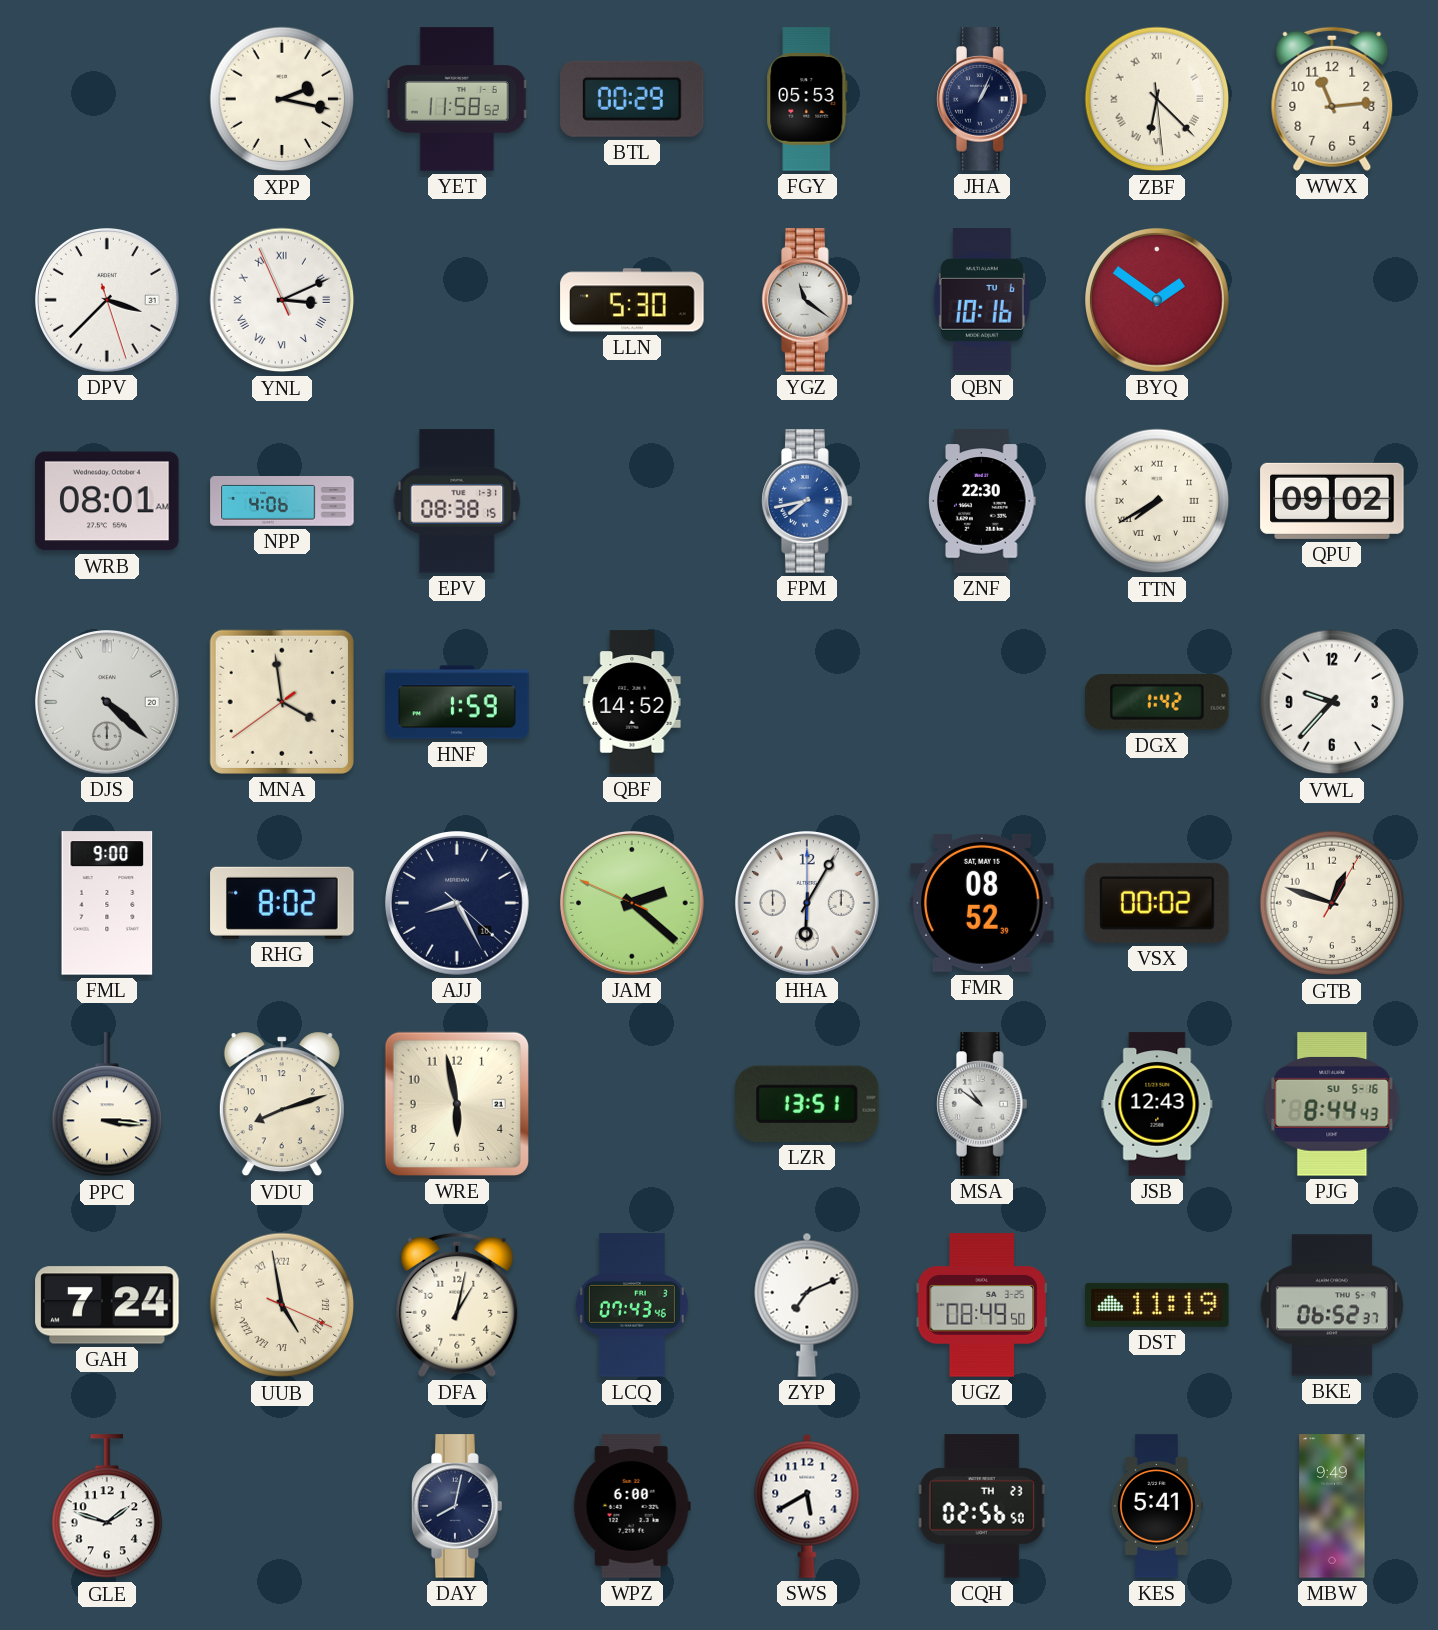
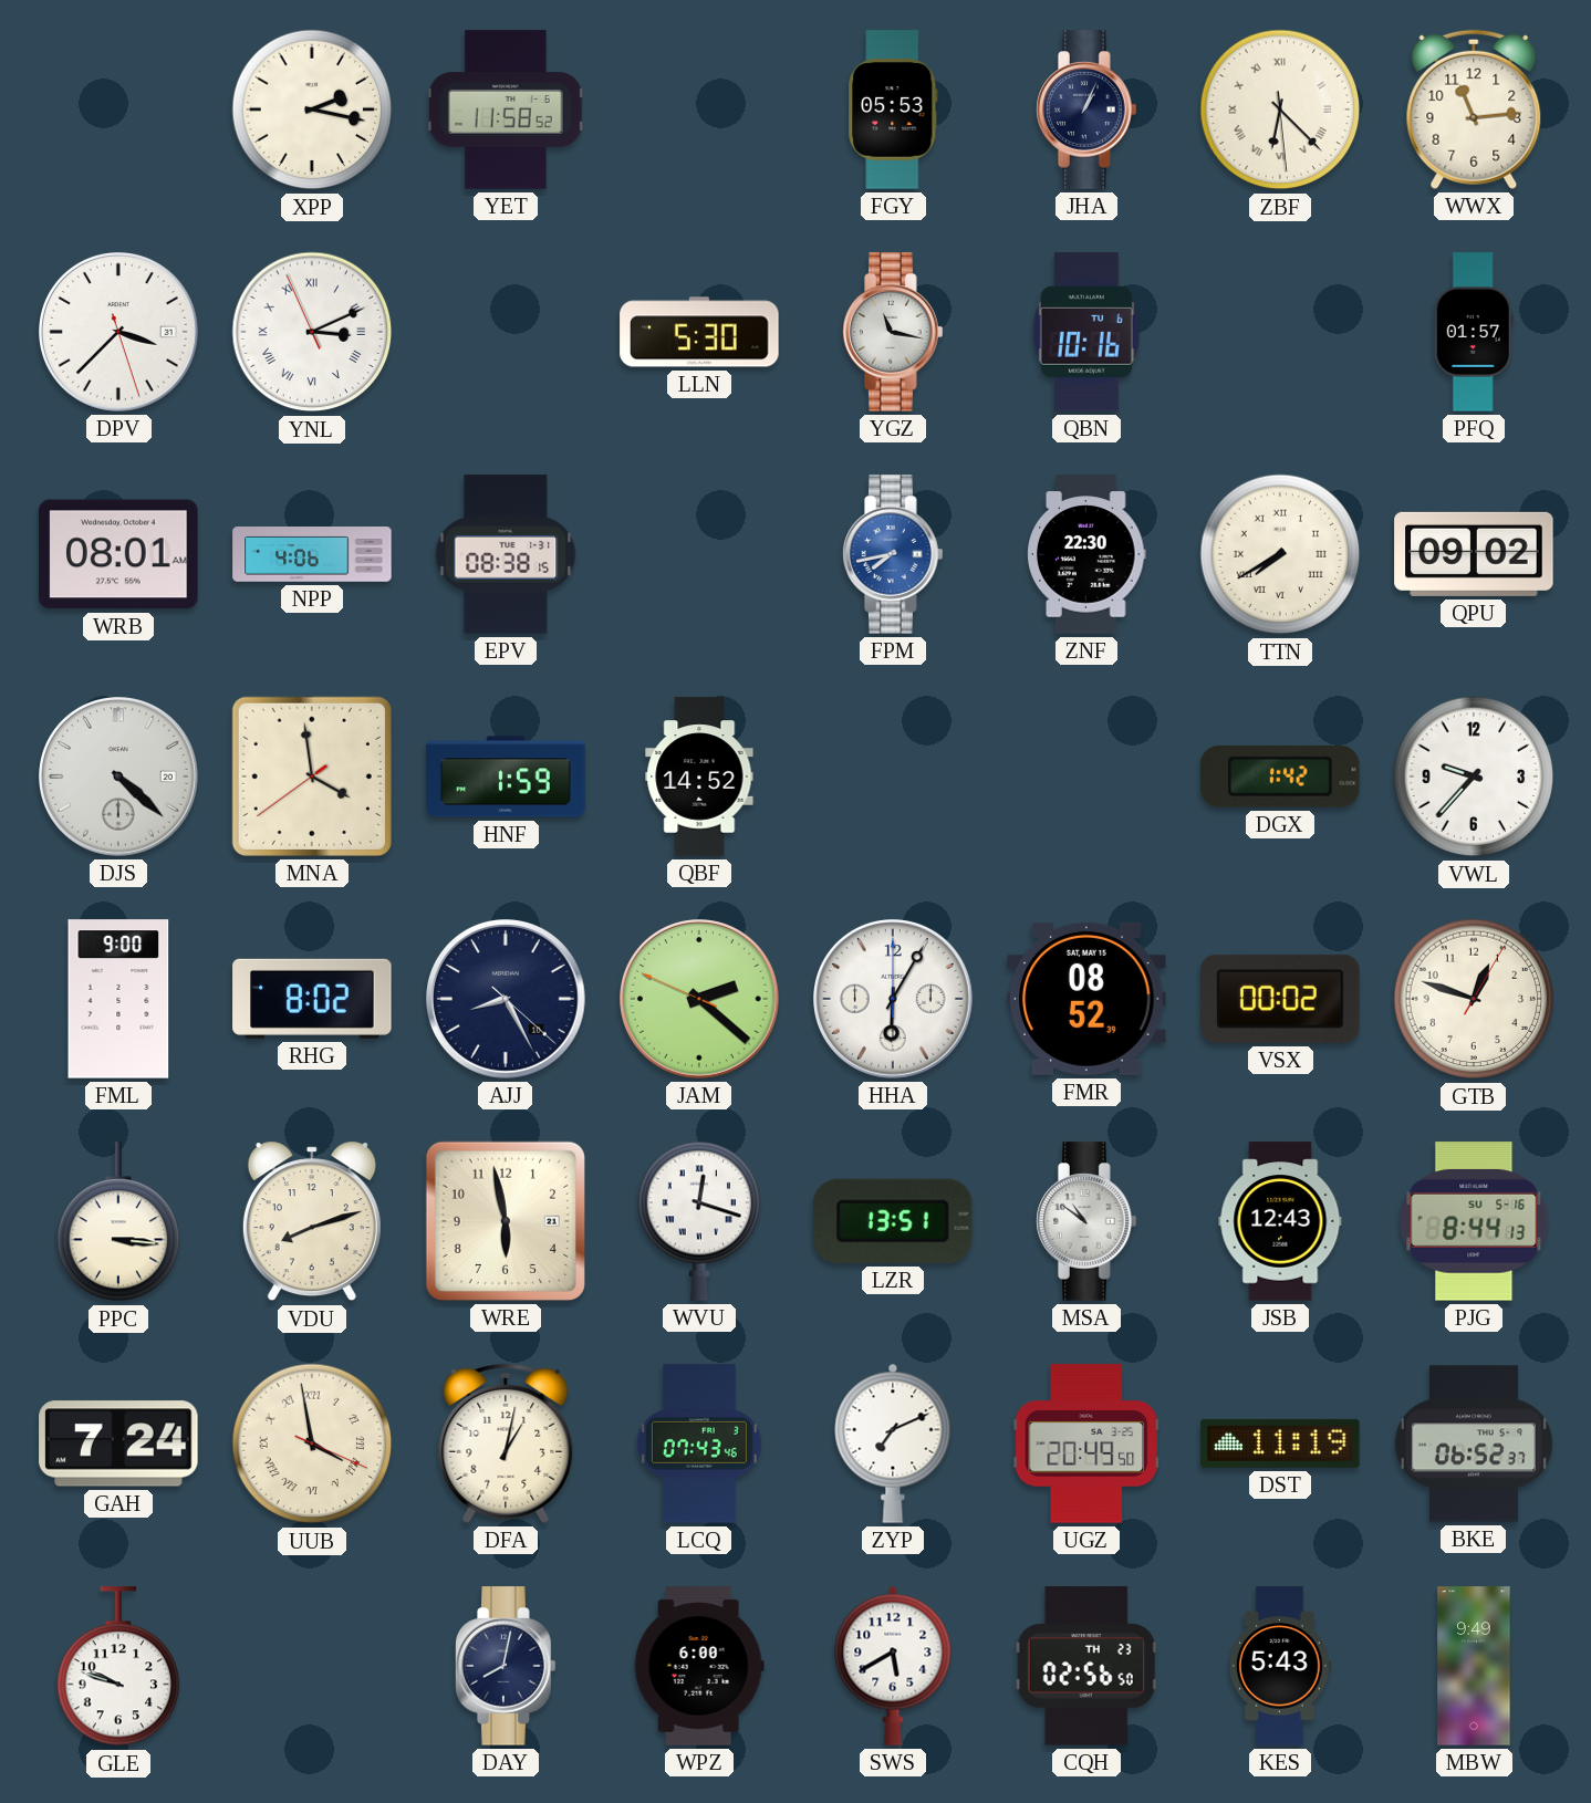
BTL: 00:29 -> none
YGZ: 11:21 -> 11:17
BYQ: 1:51 -> none
PFQ: none -> 01:57
WVU: none -> 12:18
PJG: 8:44:43 -> 8:44:13
UUB: 4:58 -> 3:58
UGZ: 08:49 -> 20:49
GLE: 1:48 -> 9:48
KES: 5:41 -> 5:43
